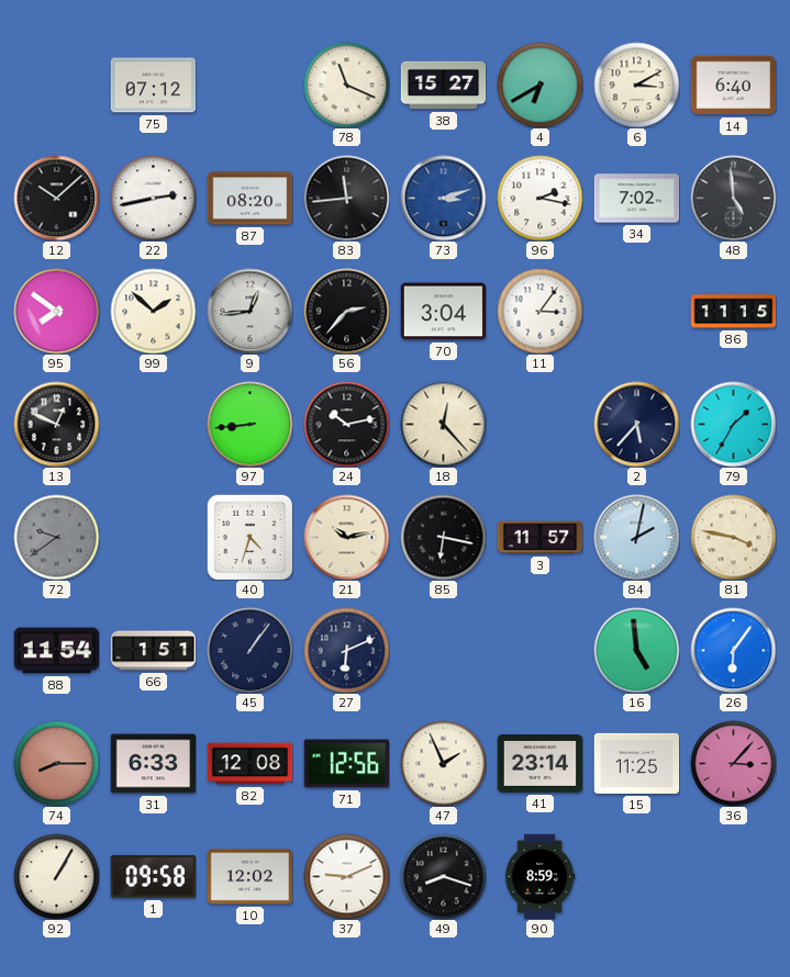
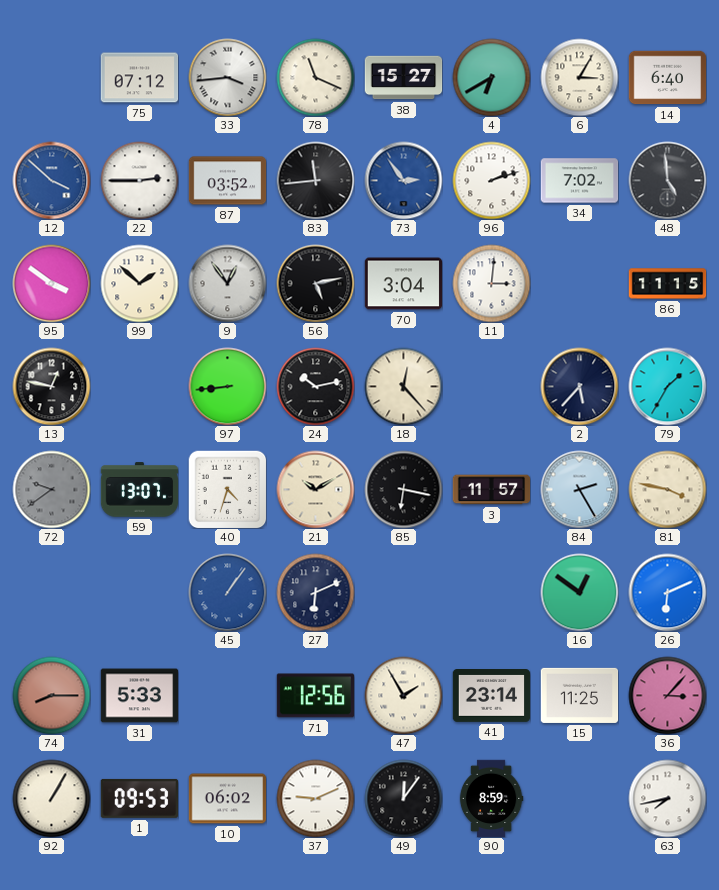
33: none -> 3:44
6: 3:10 -> 3:05
12: 10:08 -> 3:52
12 dial: black -> blue
22: 2:43 -> 2:45
87: 08:20 -> 03:52
73: 3:12 -> 2:54
96: 2:17 -> 2:12
95: 7:51 -> 3:51
9: 12:44 -> 12:54
56: 2:37 -> 5:13
11: 3:06 -> 3:01
13: 12:49 -> 12:47
59: none -> 13:07
21: 10:13 -> 10:10
84: 2:02 -> 2:25
88: 11:54 -> none
66: 1:51 -> none
45 dial: navy -> blue
16: 4:59 -> 12:51
26: 6:06 -> 6:11
31: 6:33 -> 5:33
82: 12:08 -> none
47: 1:56 -> 1:55
1: 09:58 -> 09:53
10: 12:02 -> 06:02
49: 8:18 -> 12:06
63: none -> 7:43
